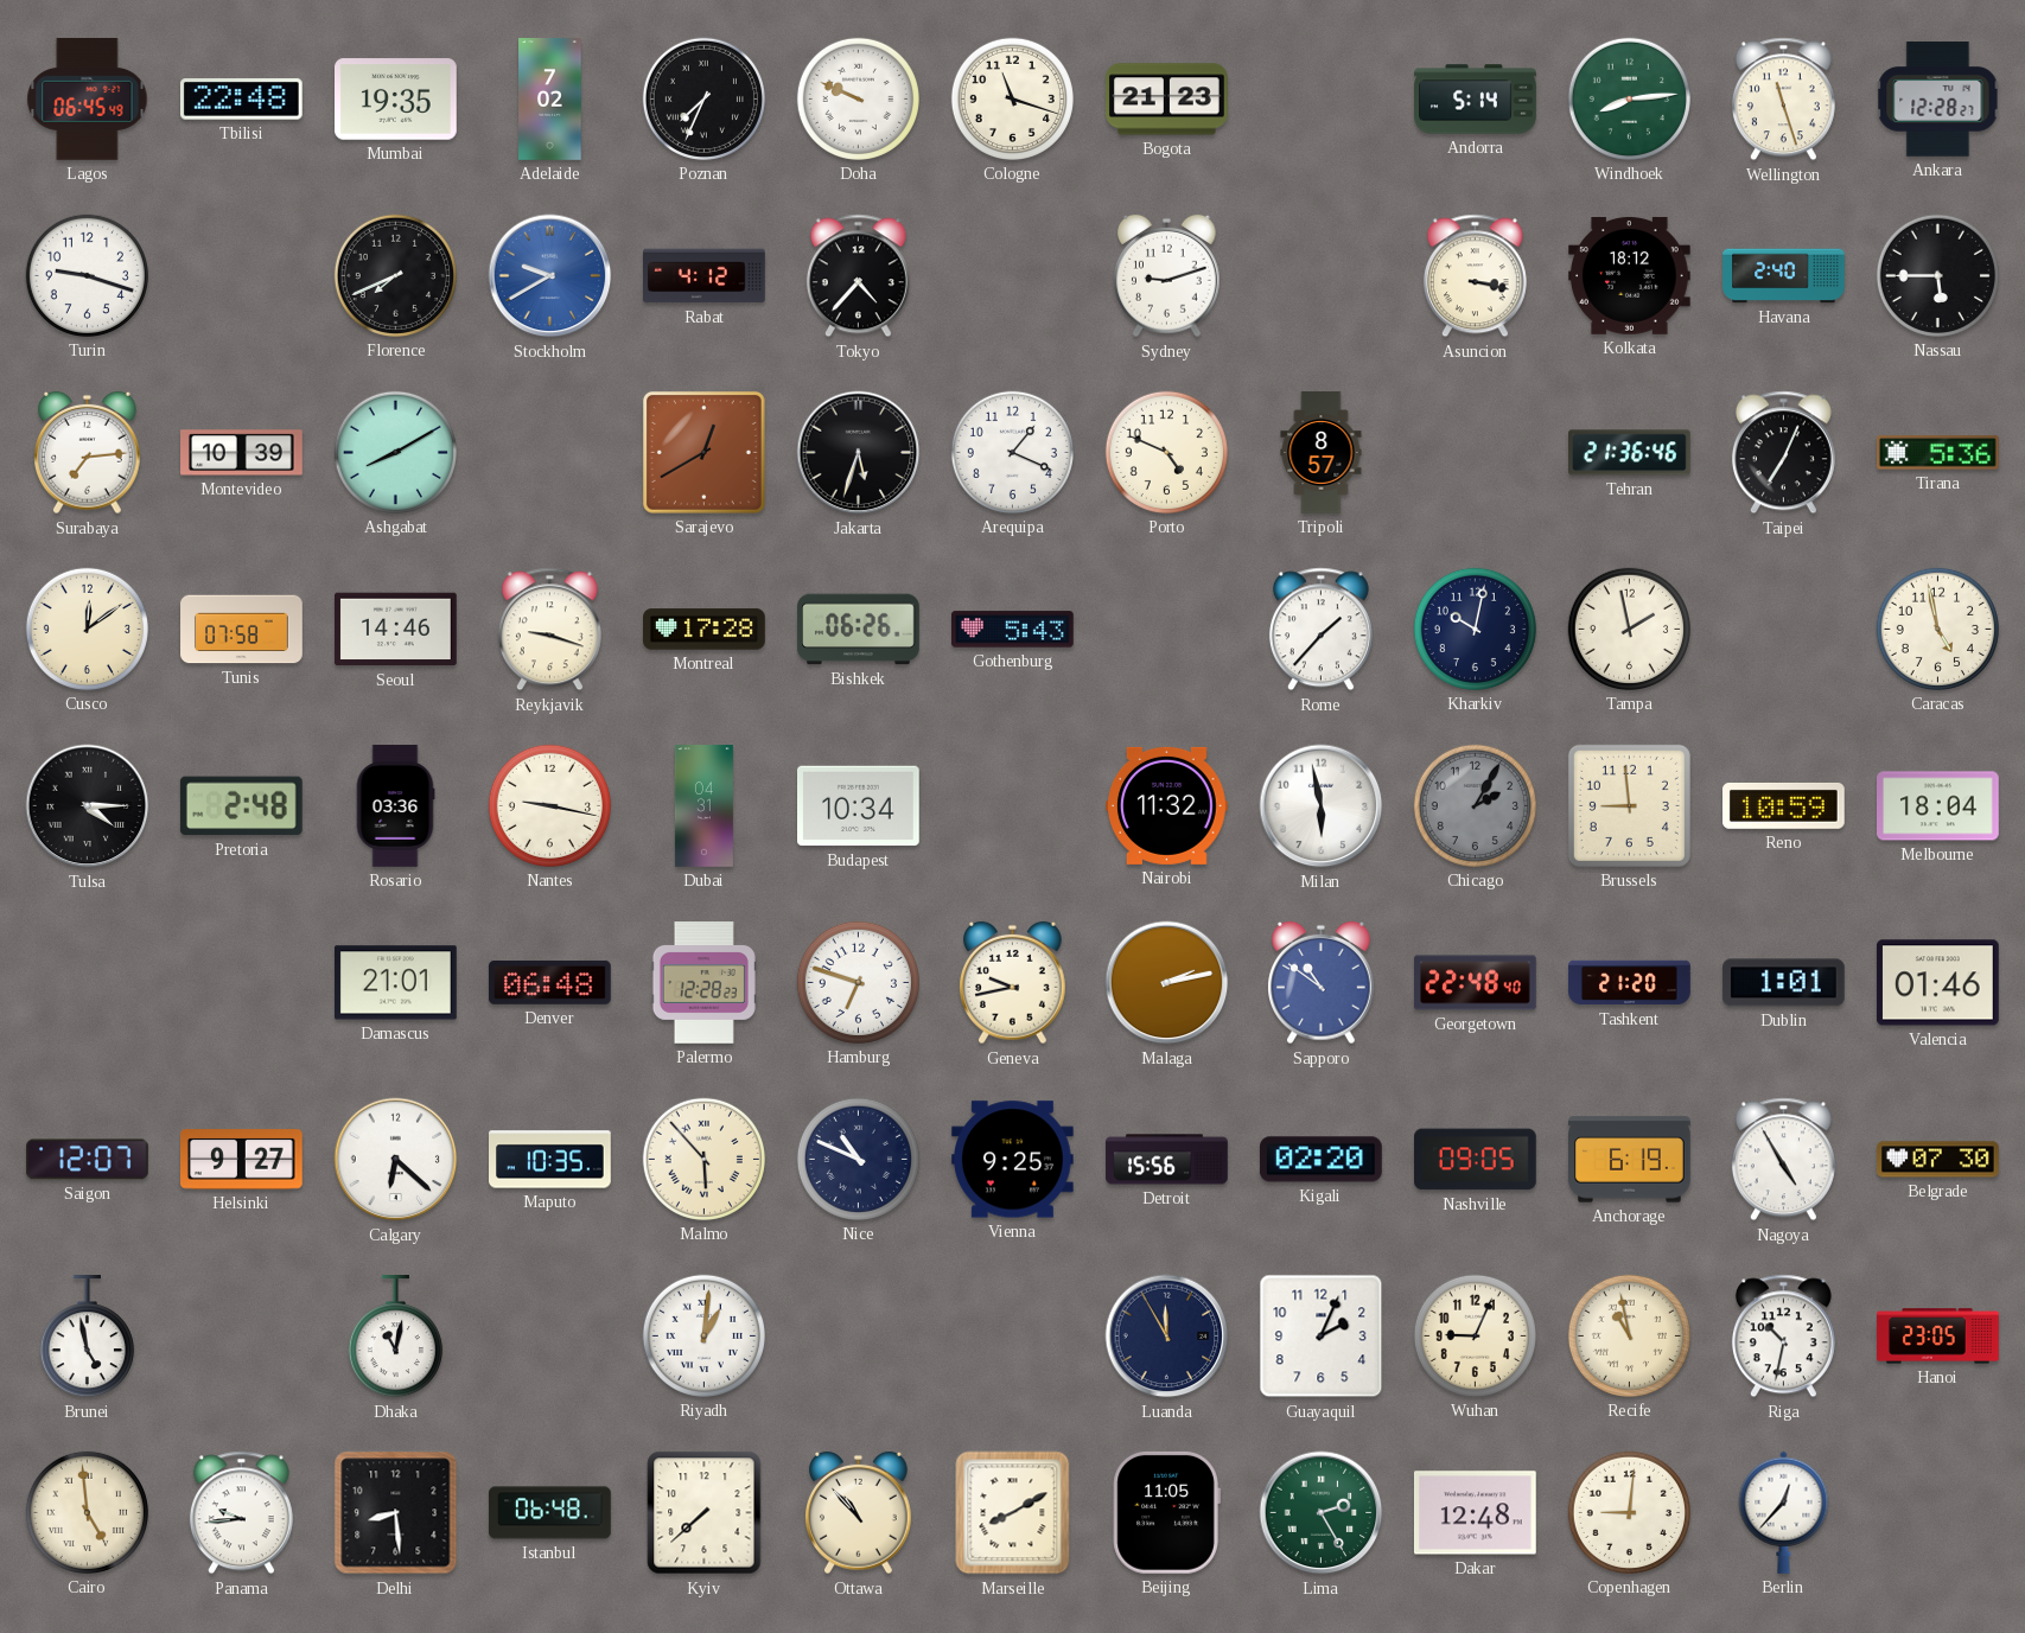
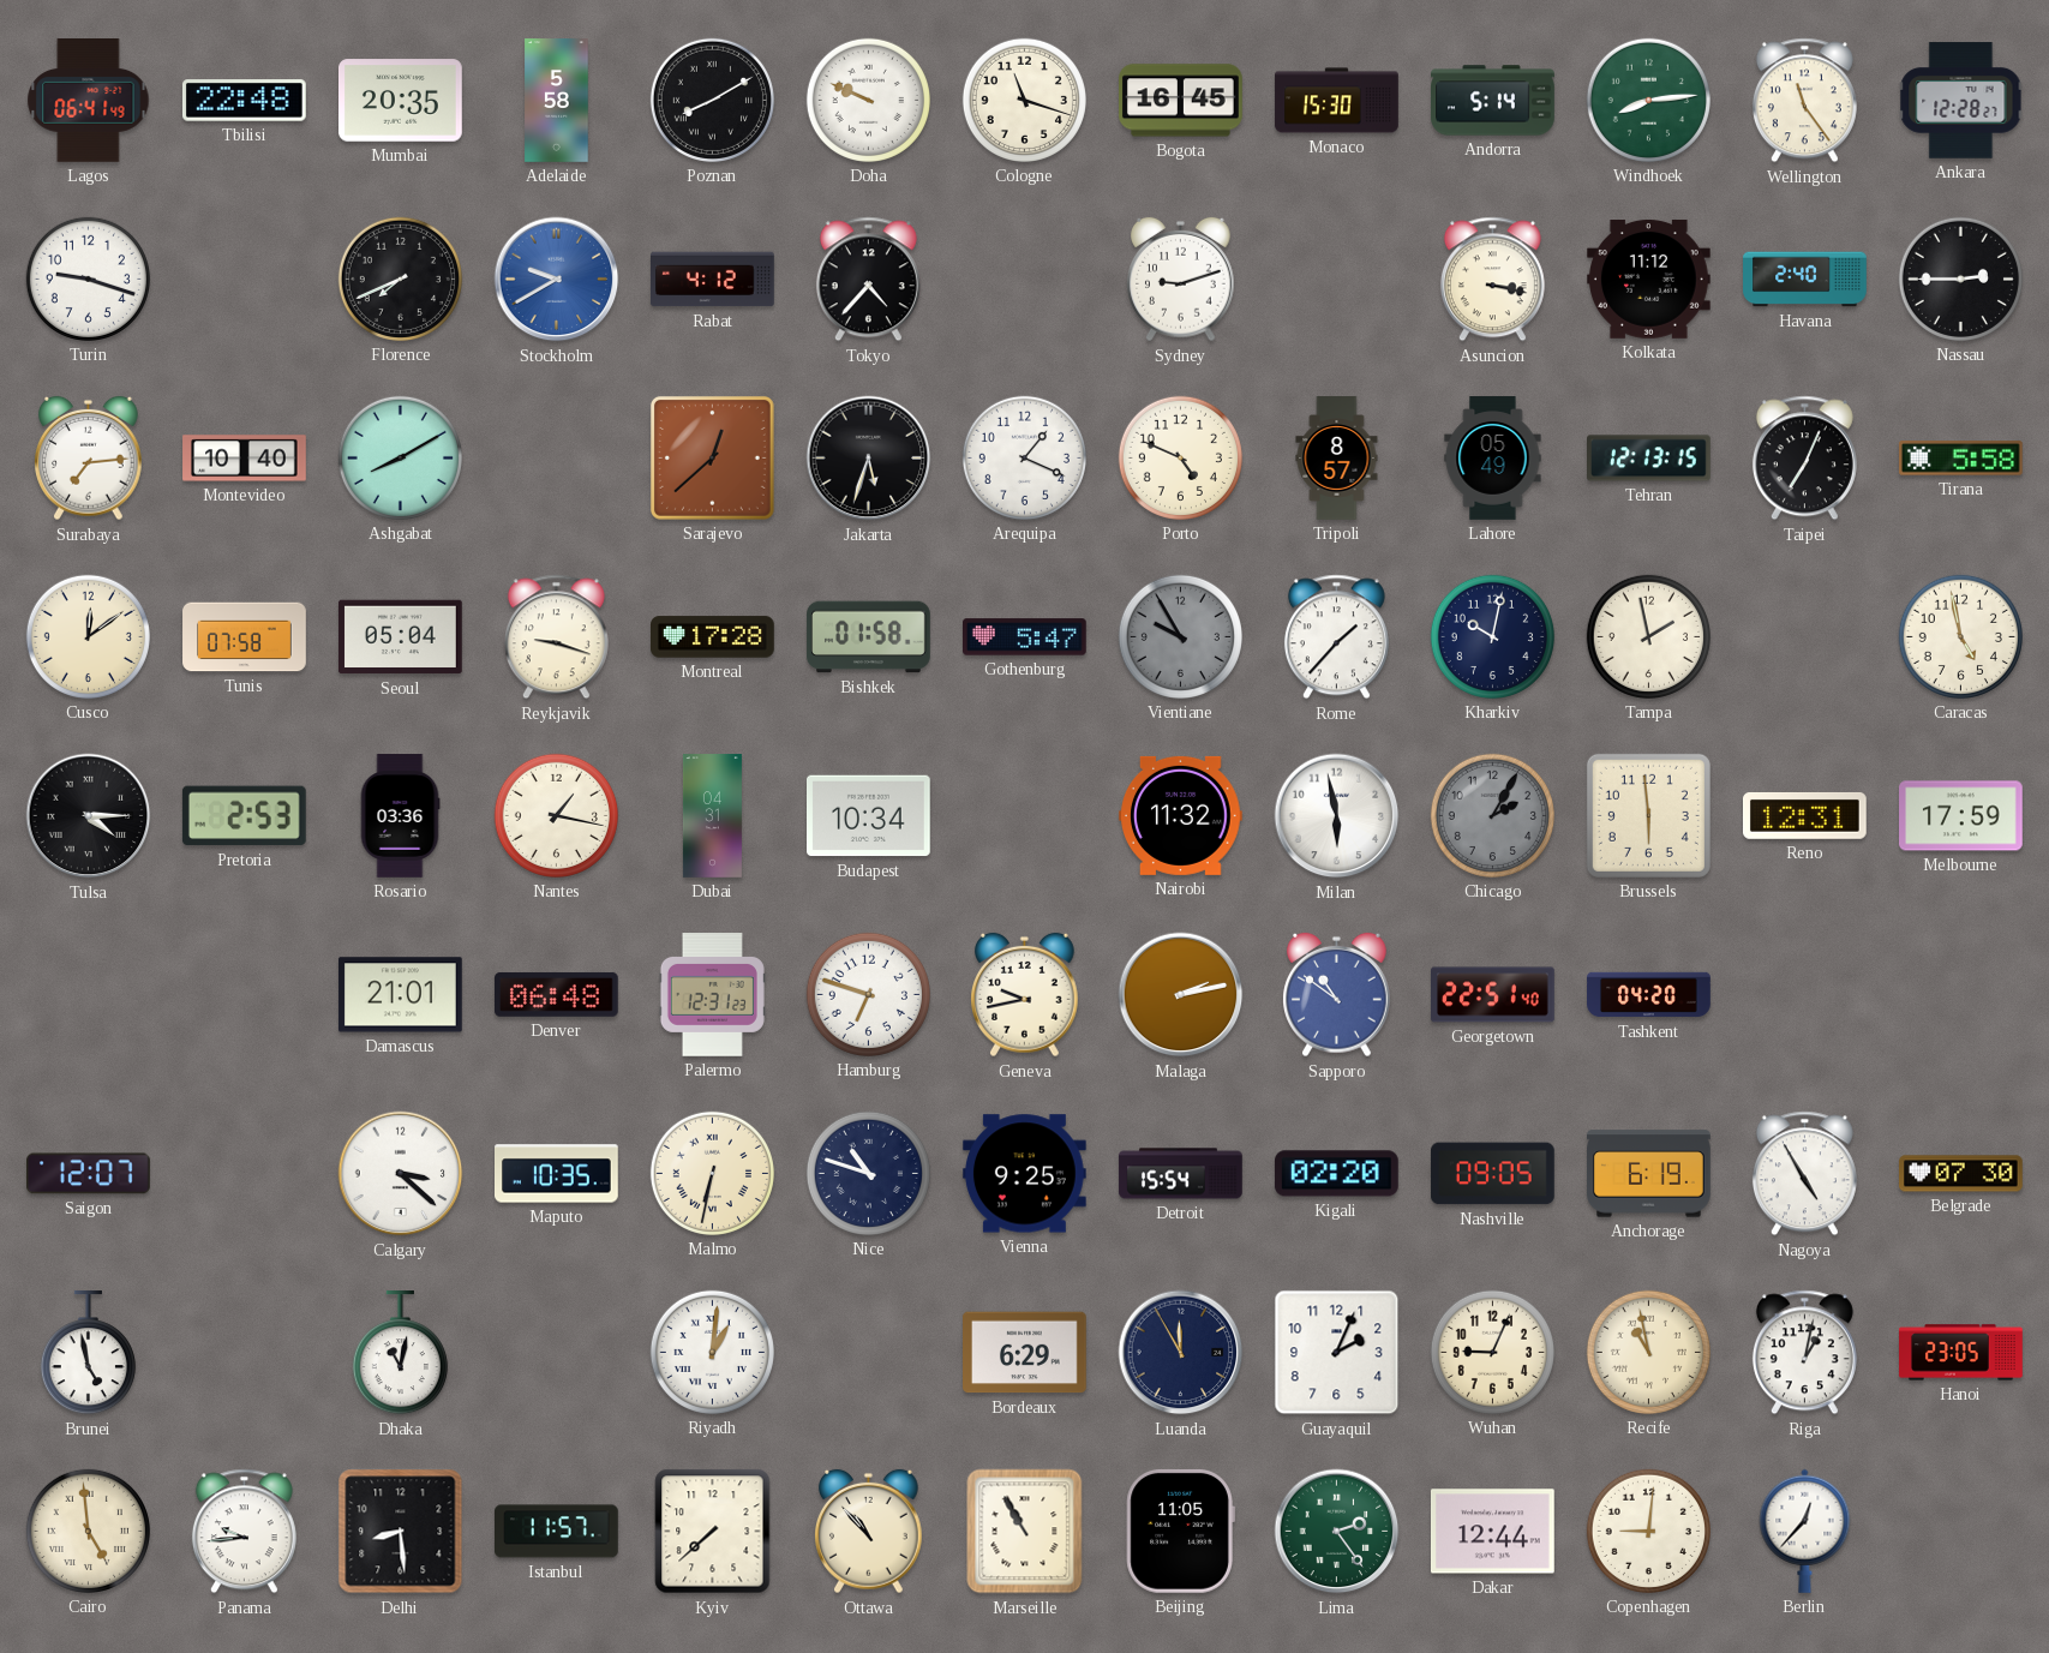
Lagos: 06:45 -> 06:41
Mumbai: 19:35 -> 20:35
Adelaide: 7:02 -> 5:58
Poznan: 7:34 -> 8:10
Bogota: 21:23 -> 16:45
Monaco: none -> 15:30
Wellington: 11:27 -> 11:24
Kolkata: 18:12 -> 11:12
Nassau: 5:45 -> 2:45
Montevideo: 10:39 -> 10:40
Sarajevo: 12:40 -> 12:38
Lahore: none -> 05:49
Tehran: 21:36 -> 12:13
Tirana: 5:36 -> 5:58
Seoul: 14:46 -> 05:04
Bishkek: 06:26 -> 01:58
Gothenburg: 5:43 -> 5:47
Vientiane: none -> 9:55
Pretoria: 2:48 -> 2:53
Nantes: 9:17 -> 1:17
Brussels: 8:59 -> 5:59
Reno: 10:59 -> 12:31
Melbourne: 18:04 -> 17:59
Palermo: 12:28 -> 12:31
Georgetown: 22:48 -> 22:51
Tashkent: 21:20 -> 04:20
Dublin: 1:01 -> none
Valencia: 01:46 -> none
Helsinki: 9:27 -> none
Calgary: 6:22 -> 3:22
Malmo: 5:53 -> 6:32
Nice: 10:49 -> 10:48
Detroit: 15:56 -> 15:54
Bordeaux: none -> 6:29
Riga: 10:32 -> 1:02
Istanbul: 06:48 -> 11:57
Marseille: 8:10 -> 10:55
Lima: 2:25 -> 2:24
Dakar: 12:48 -> 12:44
